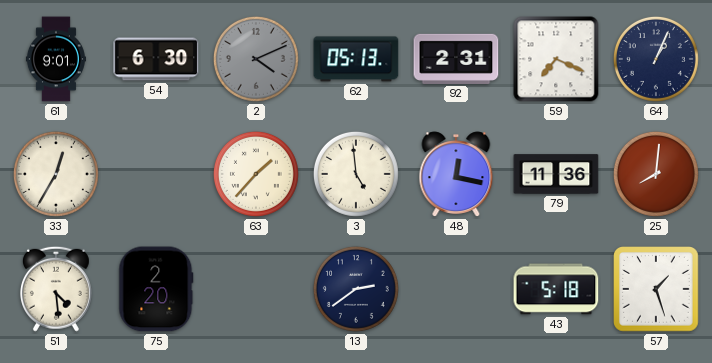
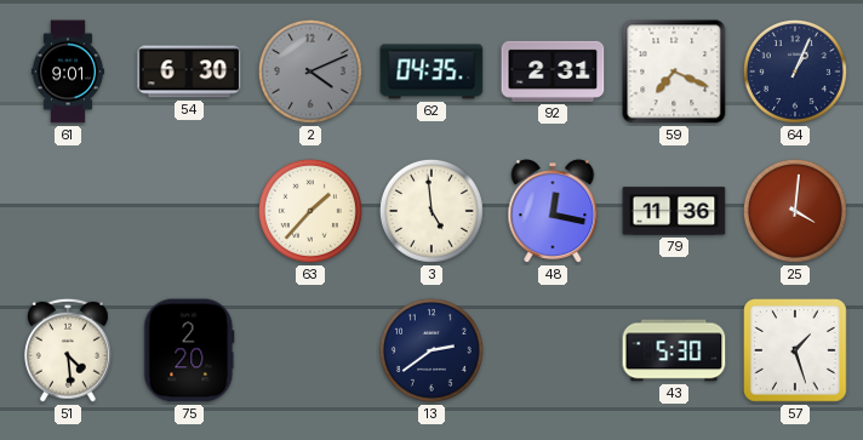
62: 05:13 -> 04:35
33: 12:35 -> none
25: 8:01 -> 4:01
43: 5:18 -> 5:30
